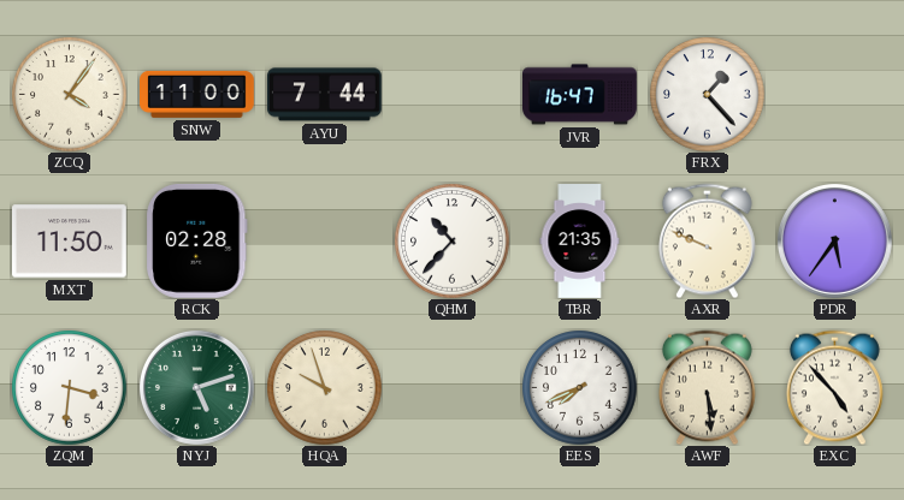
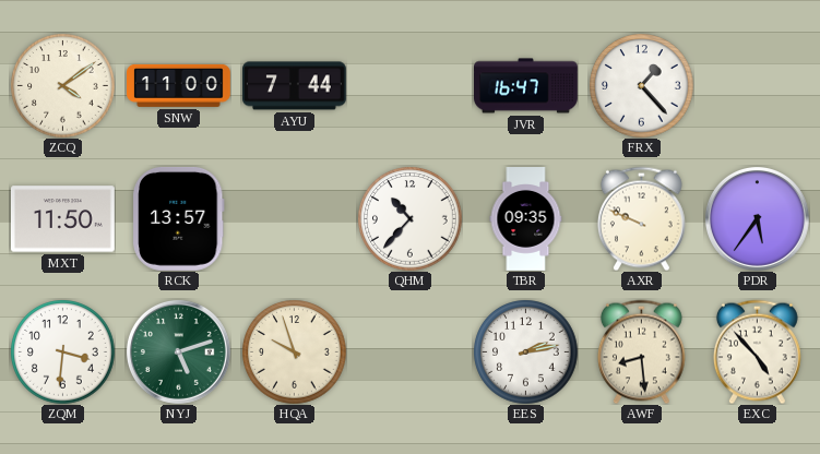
ZCQ: 4:06 -> 4:09
RCK: 02:28 -> 13:57
TBR: 21:35 -> 09:35
EES: 7:41 -> 2:13
AWF: 5:29 -> 8:29
